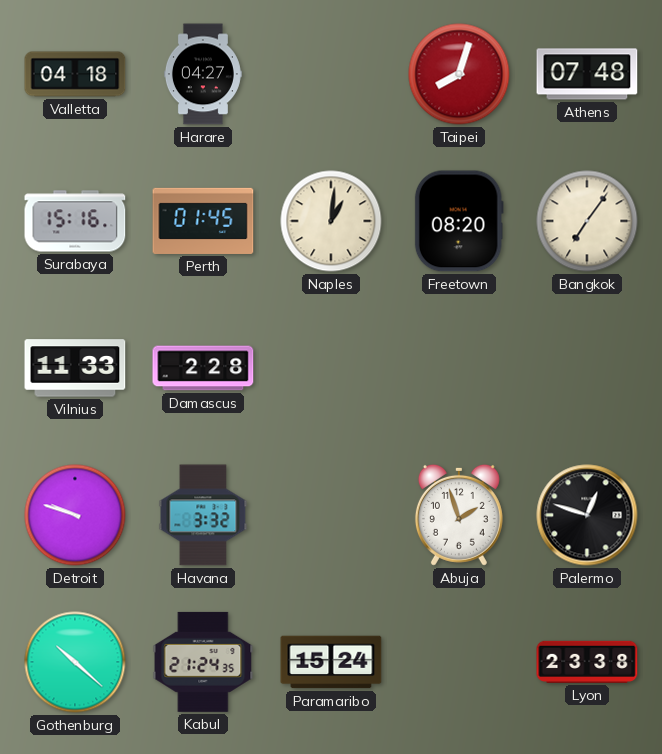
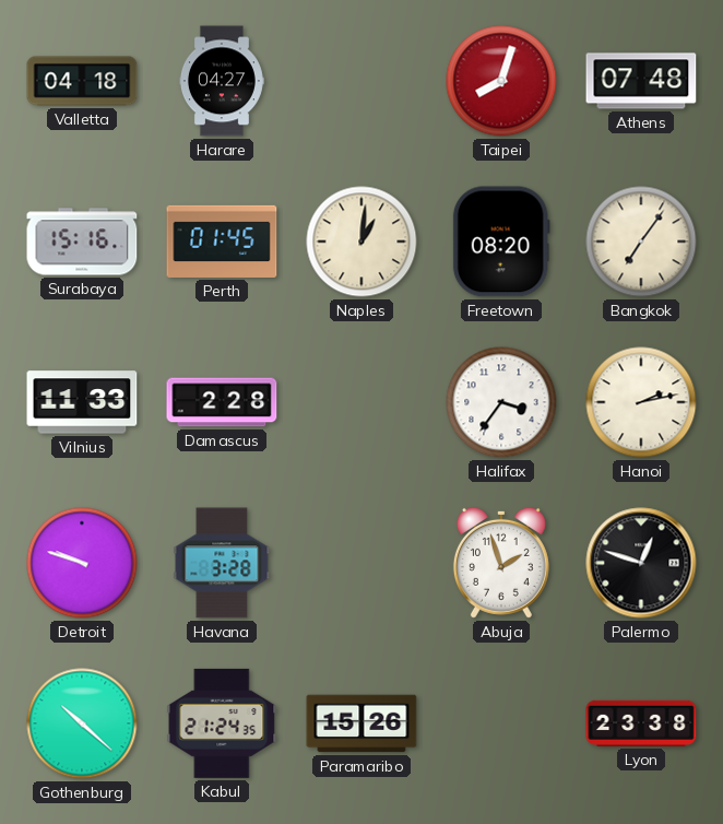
Halifax: none -> 3:36
Hanoi: none -> 2:13
Havana: 3:32 -> 3:28
Paramaribo: 15:24 -> 15:26
